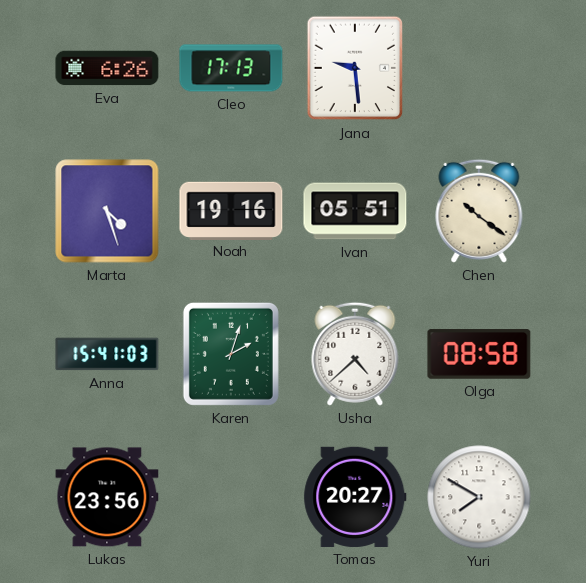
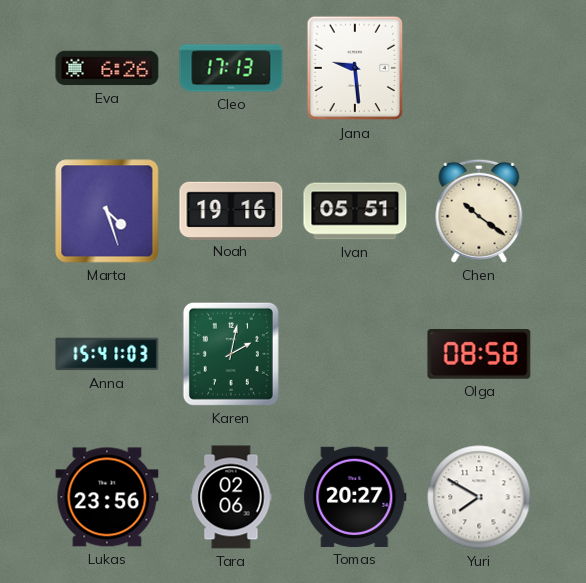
Karen: 2:03 -> 2:02
Usha: 4:38 -> none
Tara: none -> 02:06
